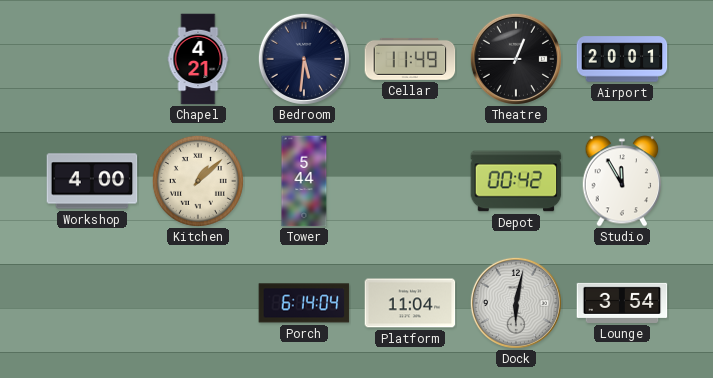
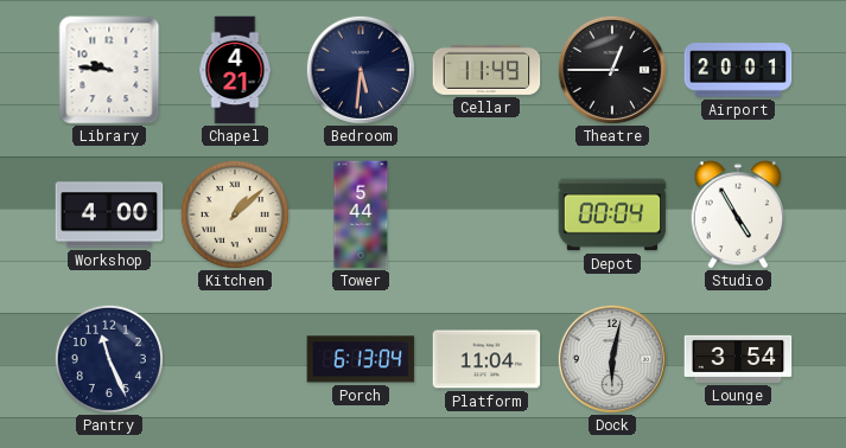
Library: none -> 9:46
Depot: 00:42 -> 00:04
Studio: 11:55 -> 4:55
Pantry: none -> 11:26
Porch: 6:14 -> 6:13
